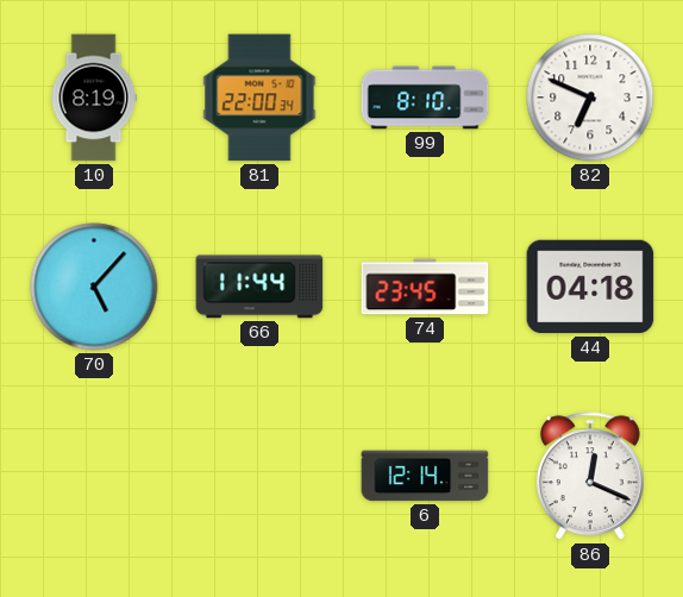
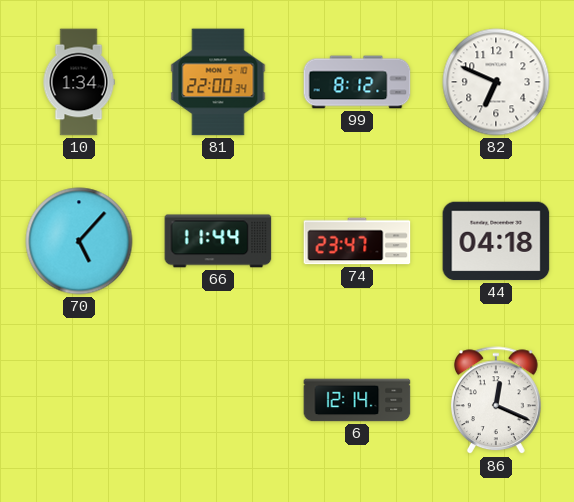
10: 8:19 -> 1:34
99: 8:10 -> 8:12
74: 23:45 -> 23:47
